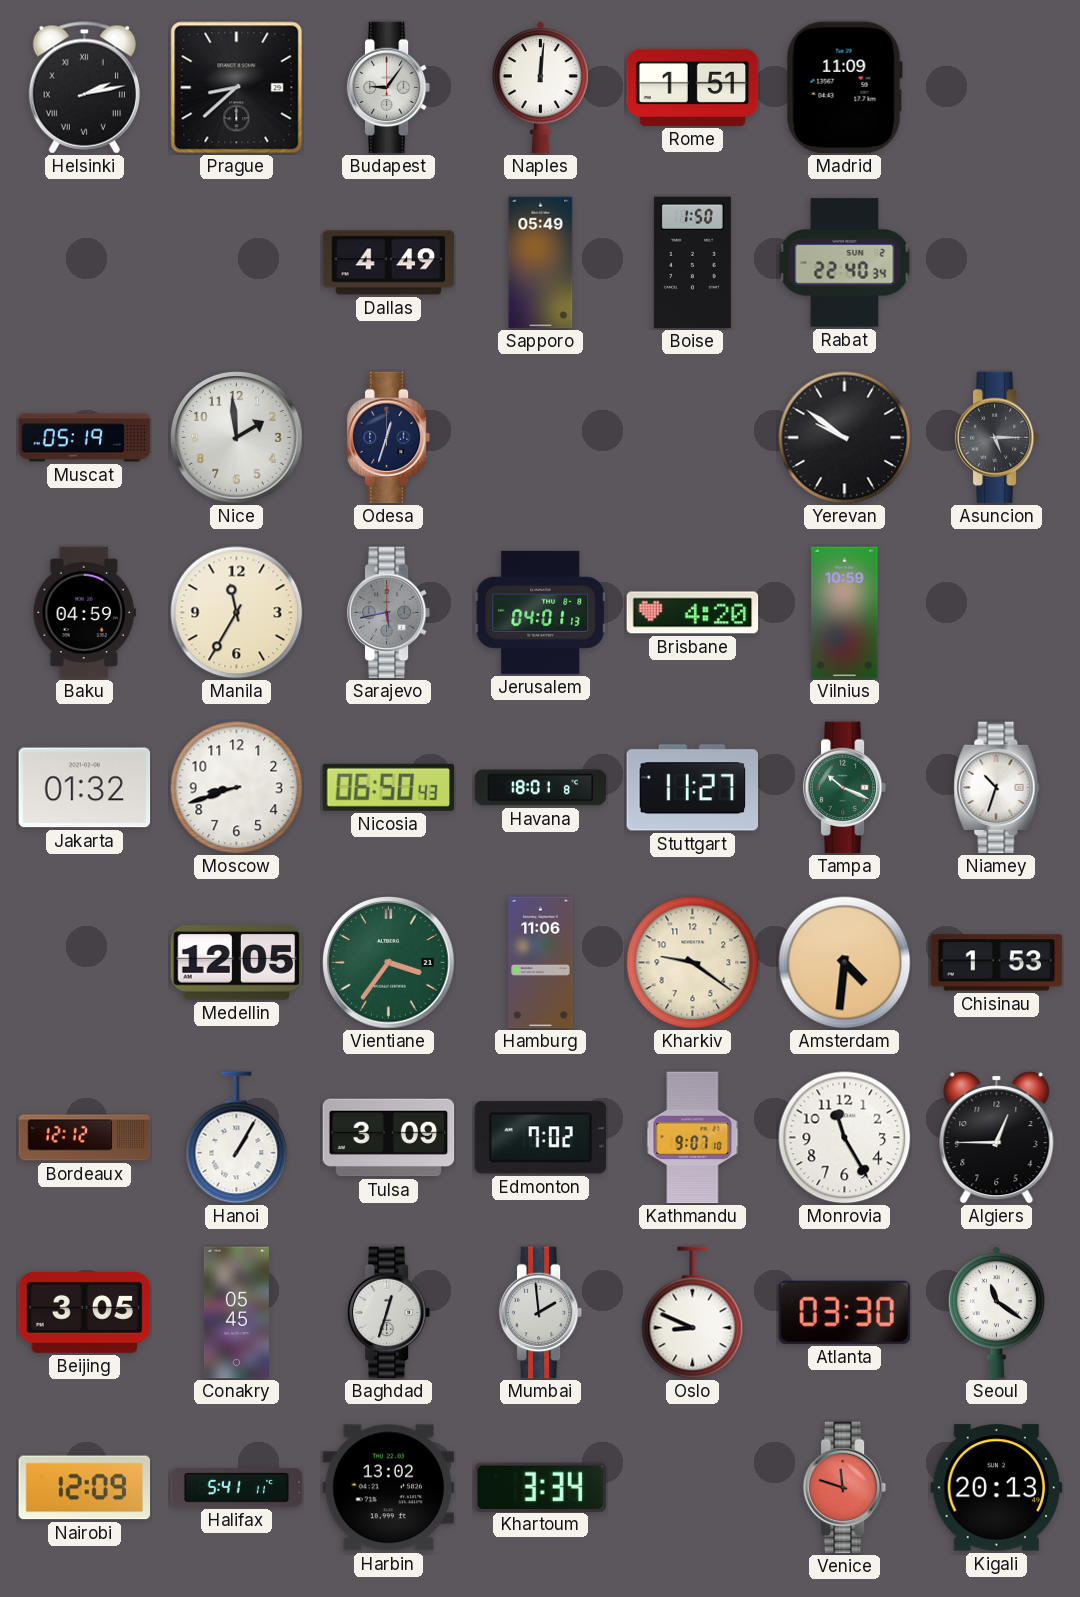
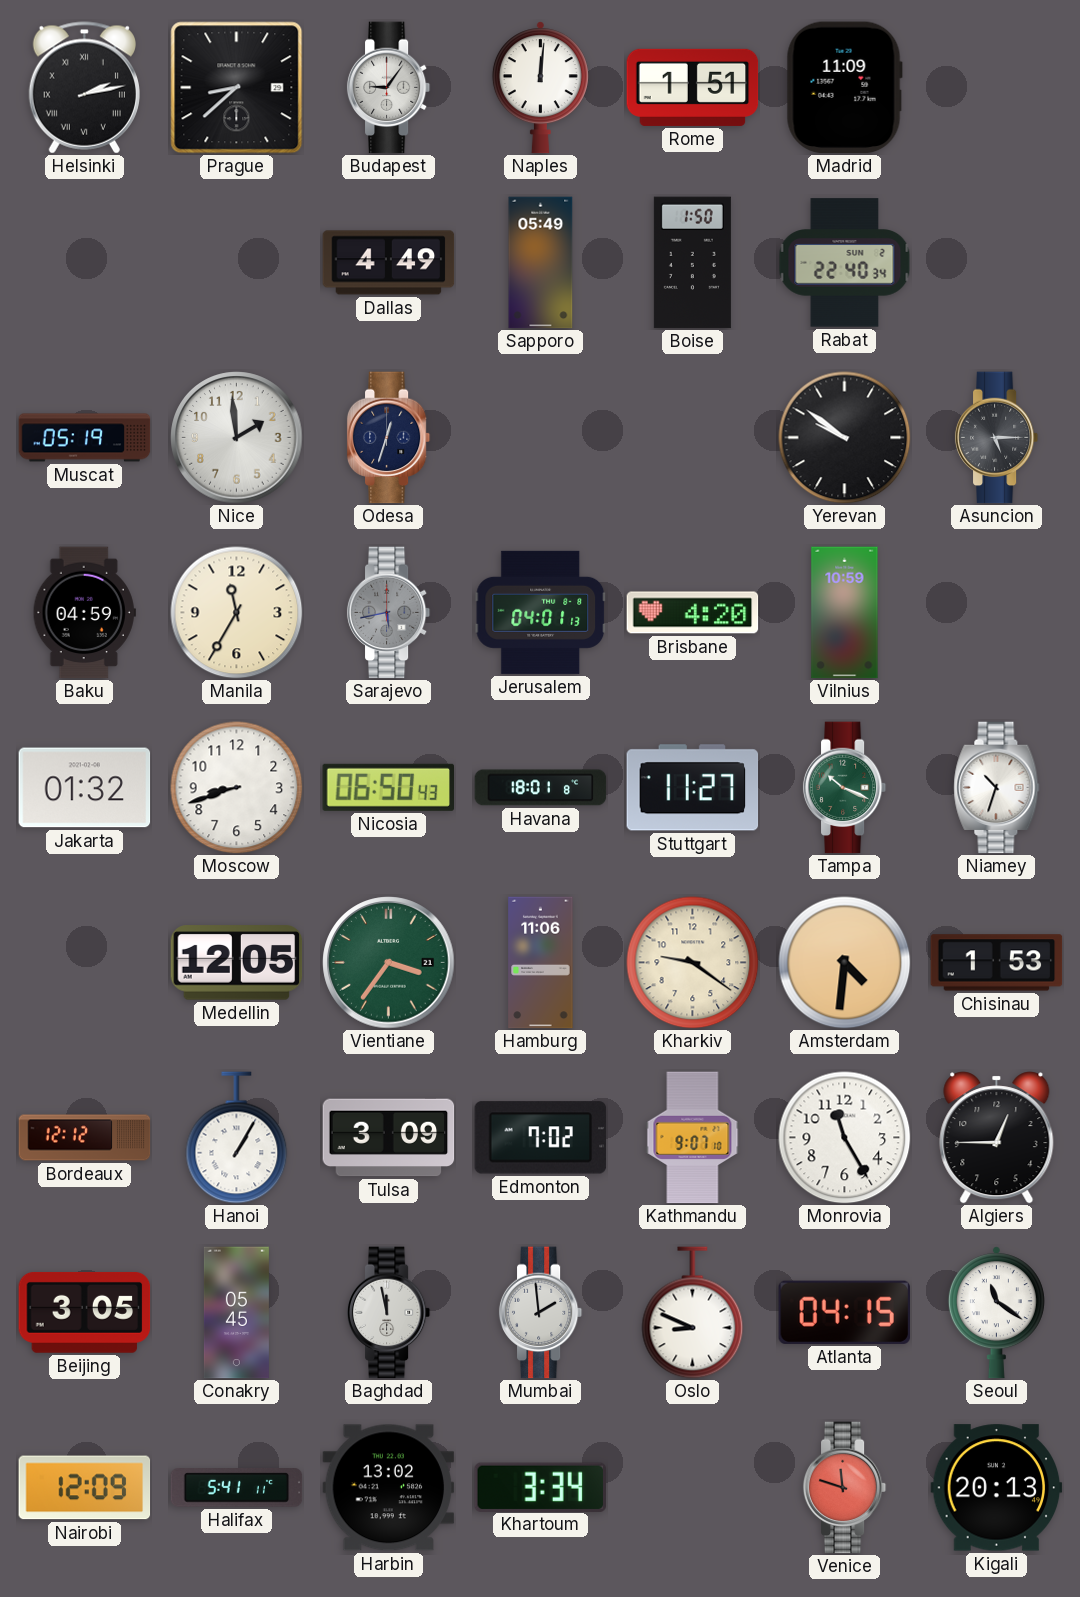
Baghdad: 12:33 -> 11:58
Atlanta: 03:30 -> 04:15
